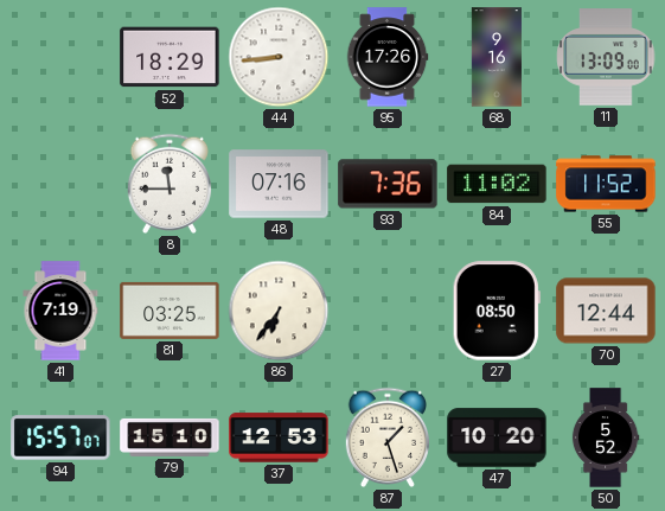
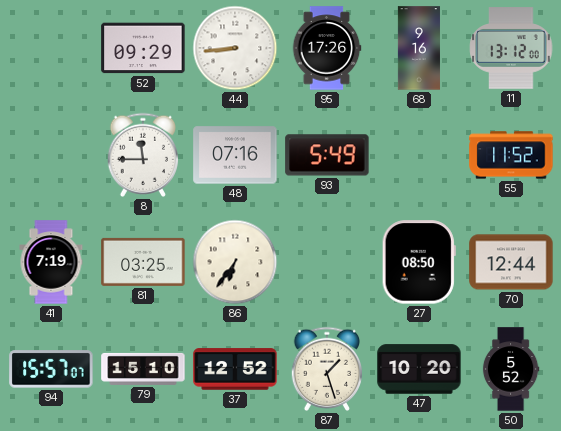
52: 18:29 -> 09:29
11: 13:09 -> 13:12
93: 7:36 -> 5:49
84: 11:02 -> none
37: 12:53 -> 12:52
